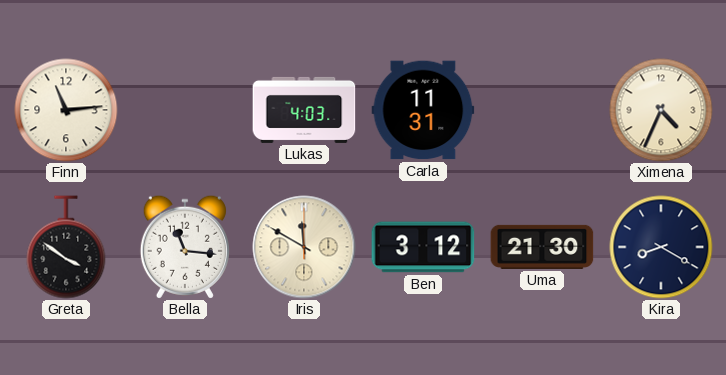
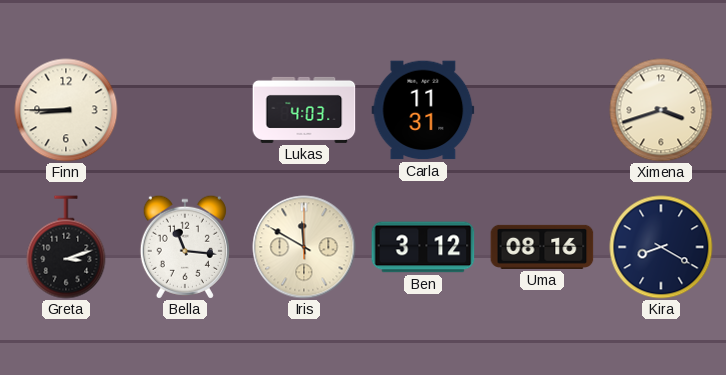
Finn: 11:14 -> 8:45
Ximena: 4:34 -> 3:42
Greta: 3:51 -> 3:12
Uma: 21:30 -> 08:16
